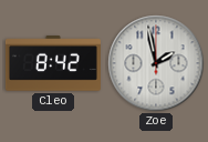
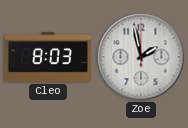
Cleo: 8:42 -> 8:03
